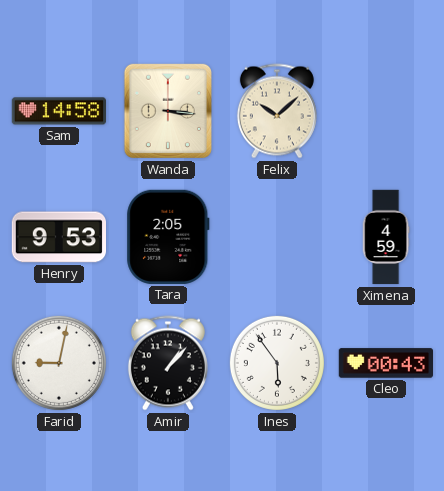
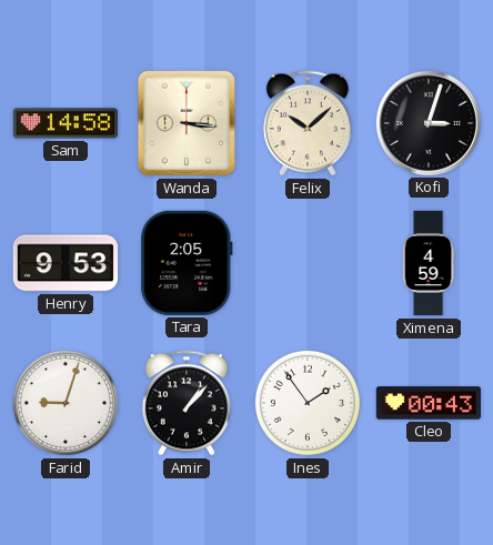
Kofi: none -> 3:03
Farid: 9:02 -> 9:03
Ines: 5:54 -> 1:54
